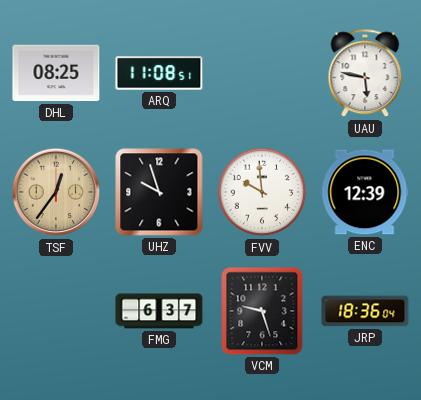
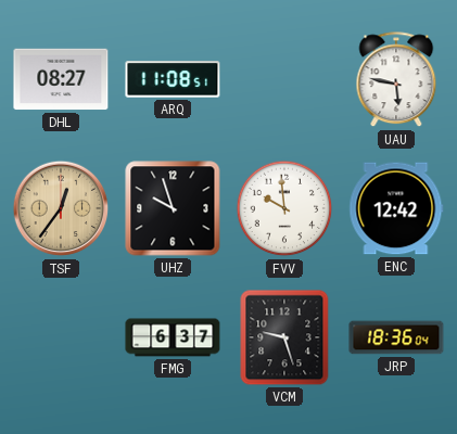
DHL: 08:25 -> 08:27
ENC: 12:39 -> 12:42
